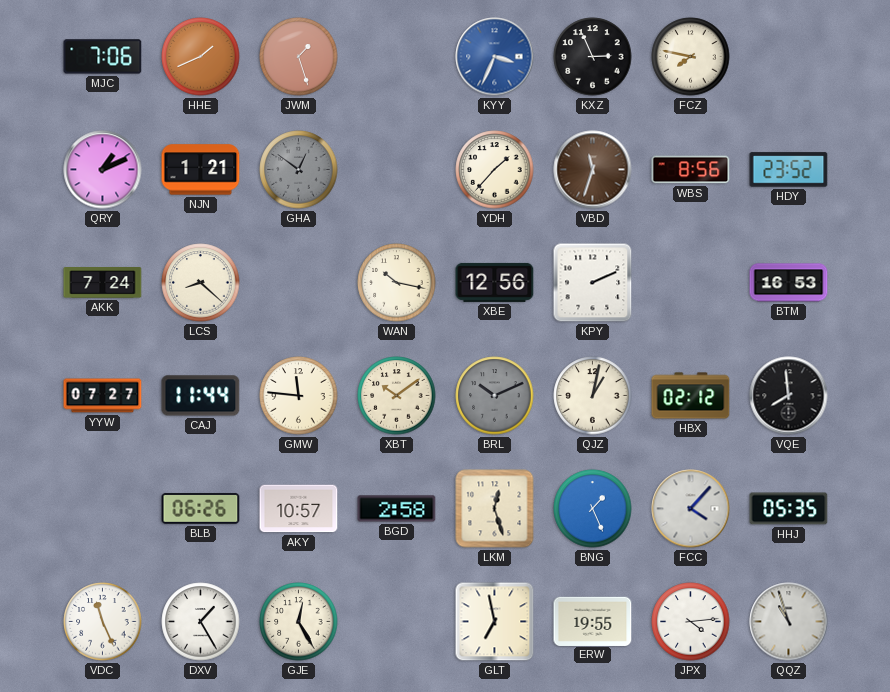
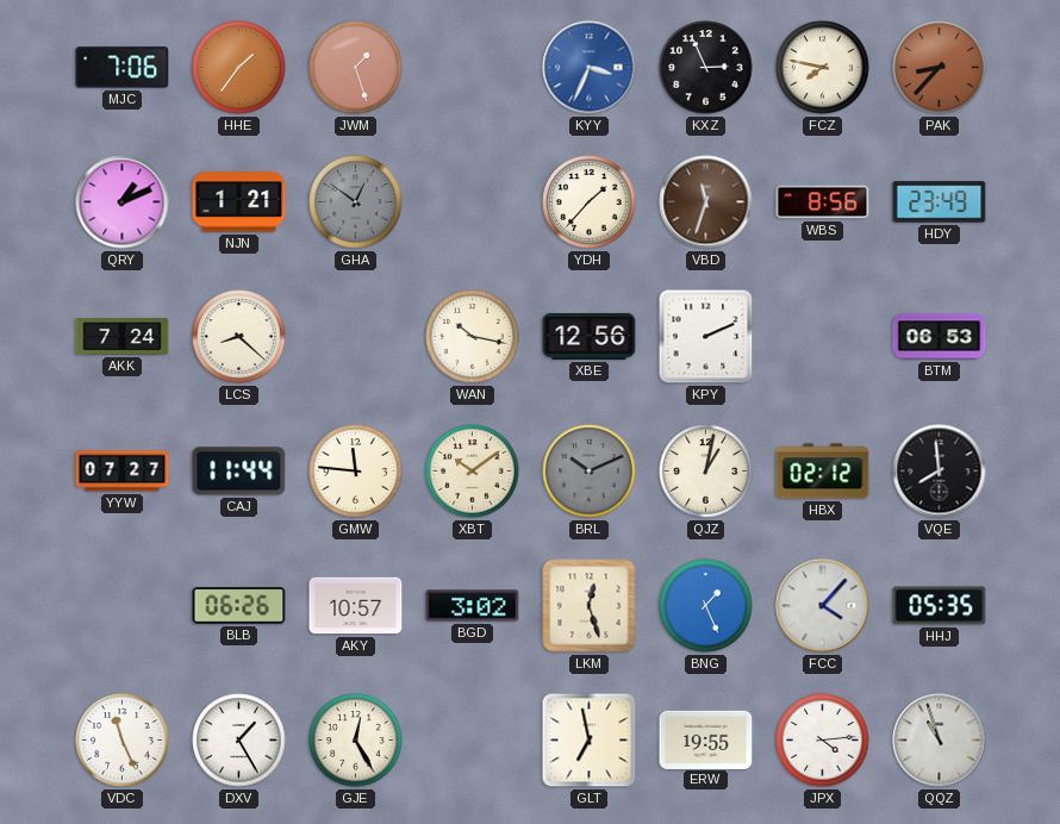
HHE: 1:41 -> 1:36
PAK: none -> 8:37
HDY: 23:52 -> 23:49
BTM: 16:53 -> 06:53
BGD: 2:58 -> 3:02
